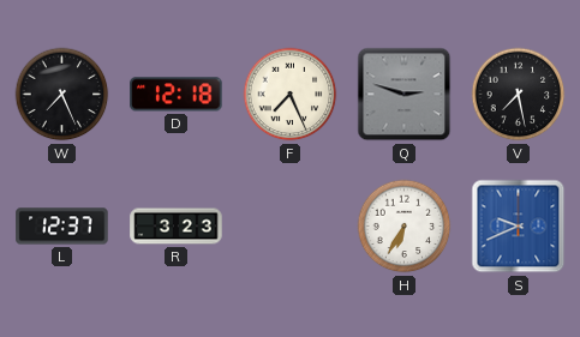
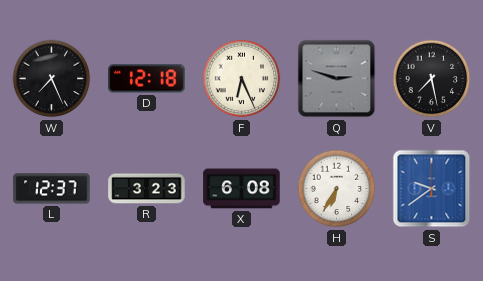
F: 7:26 -> 6:26
X: none -> 6:08
S: 9:41 -> 9:39
